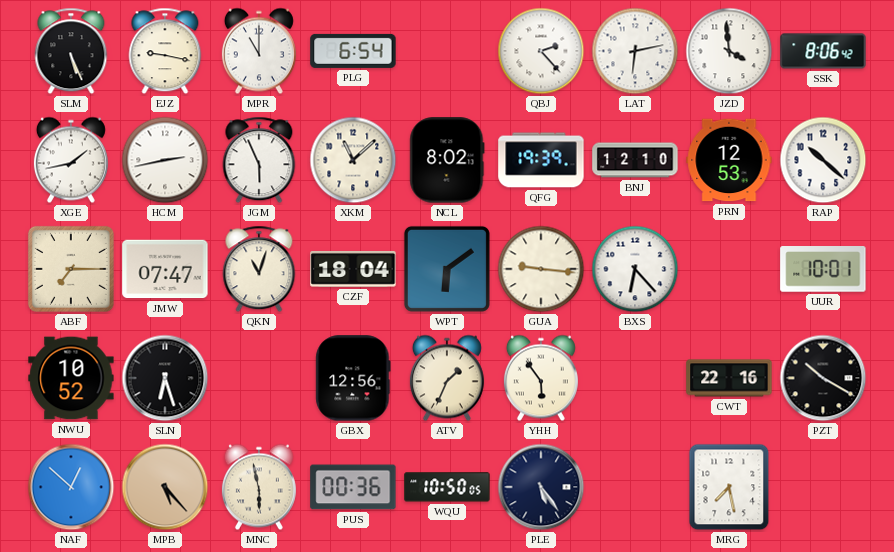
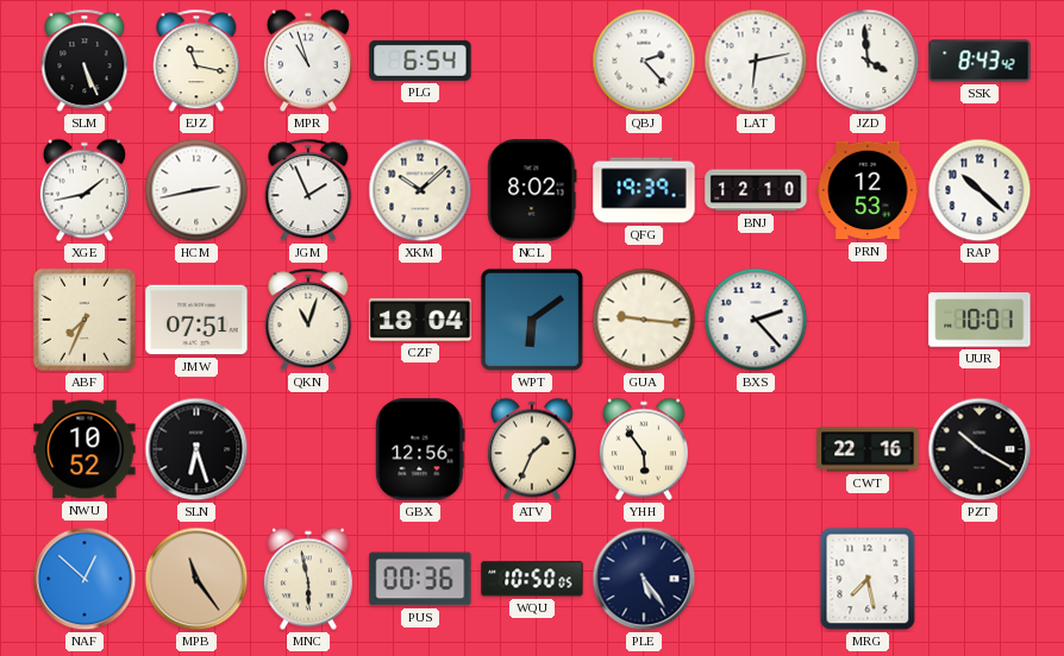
EJZ: 9:17 -> 11:17
MPR: 11:00 -> 10:57
SSK: 8:06 -> 8:43
JGM: 5:56 -> 1:56
XKM: 11:08 -> 10:08
ABF: 7:15 -> 7:34
JMW: 07:47 -> 07:51
BXS: 6:23 -> 2:23
MPB: 5:23 -> 11:24
